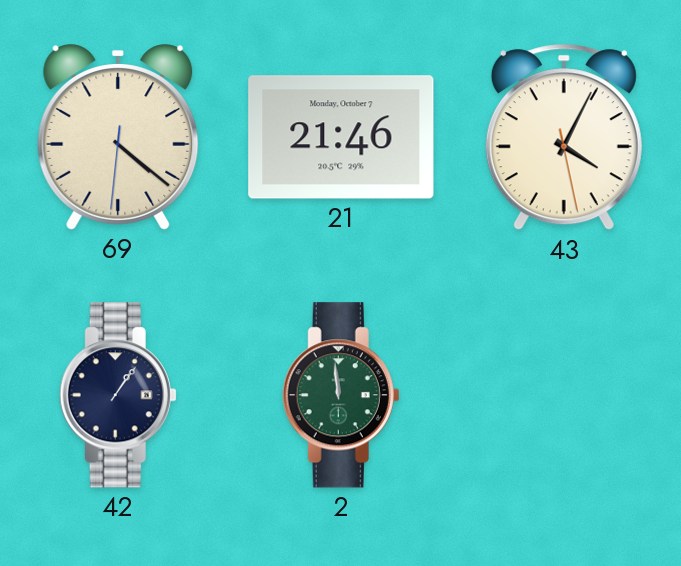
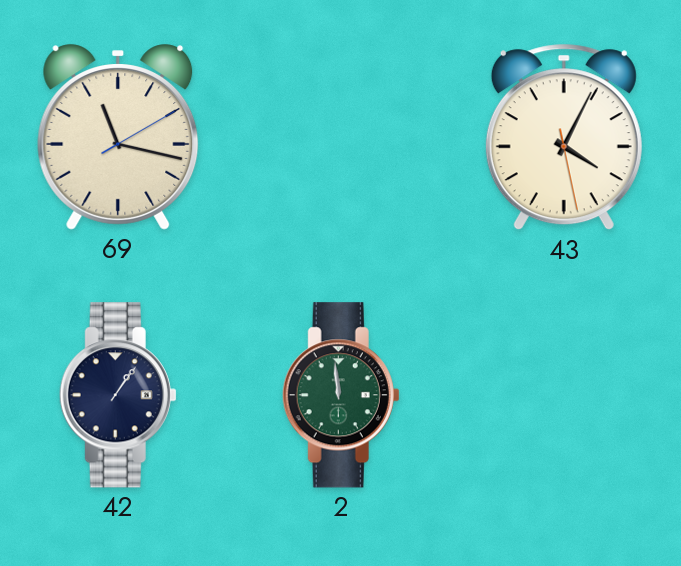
69: 4:21 -> 11:17
21: 21:46 -> none
